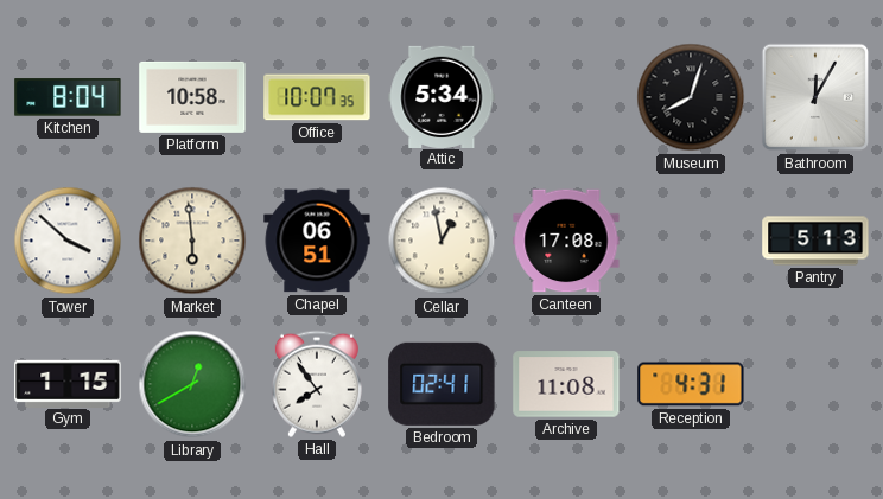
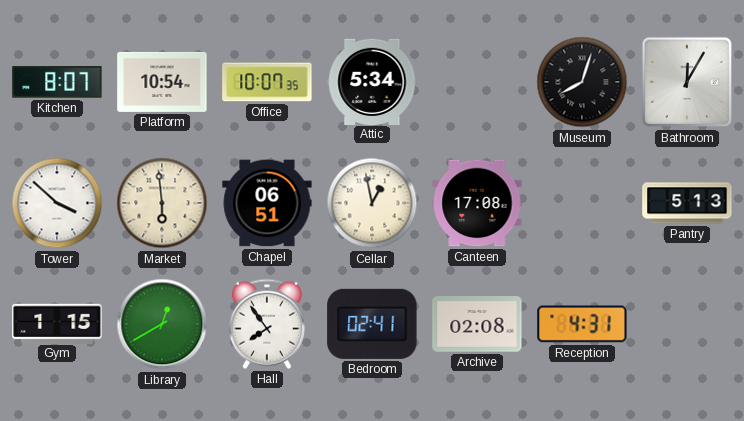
Kitchen: 8:04 -> 8:07
Platform: 10:58 -> 10:54
Archive: 11:08 -> 02:08
